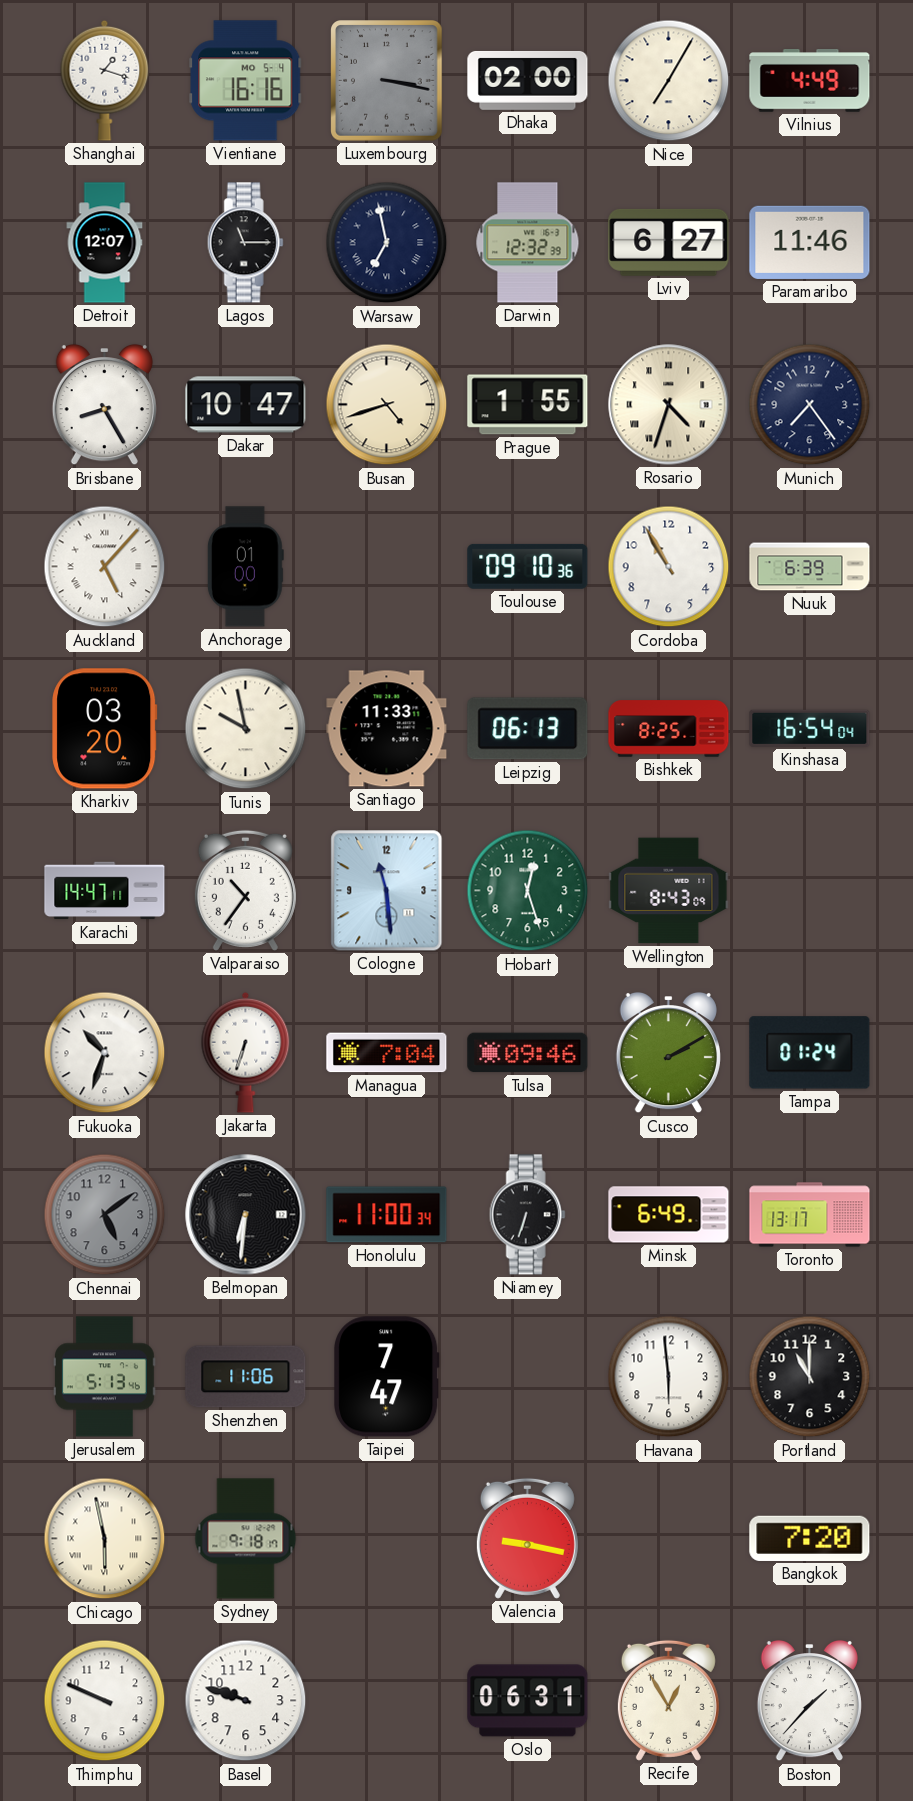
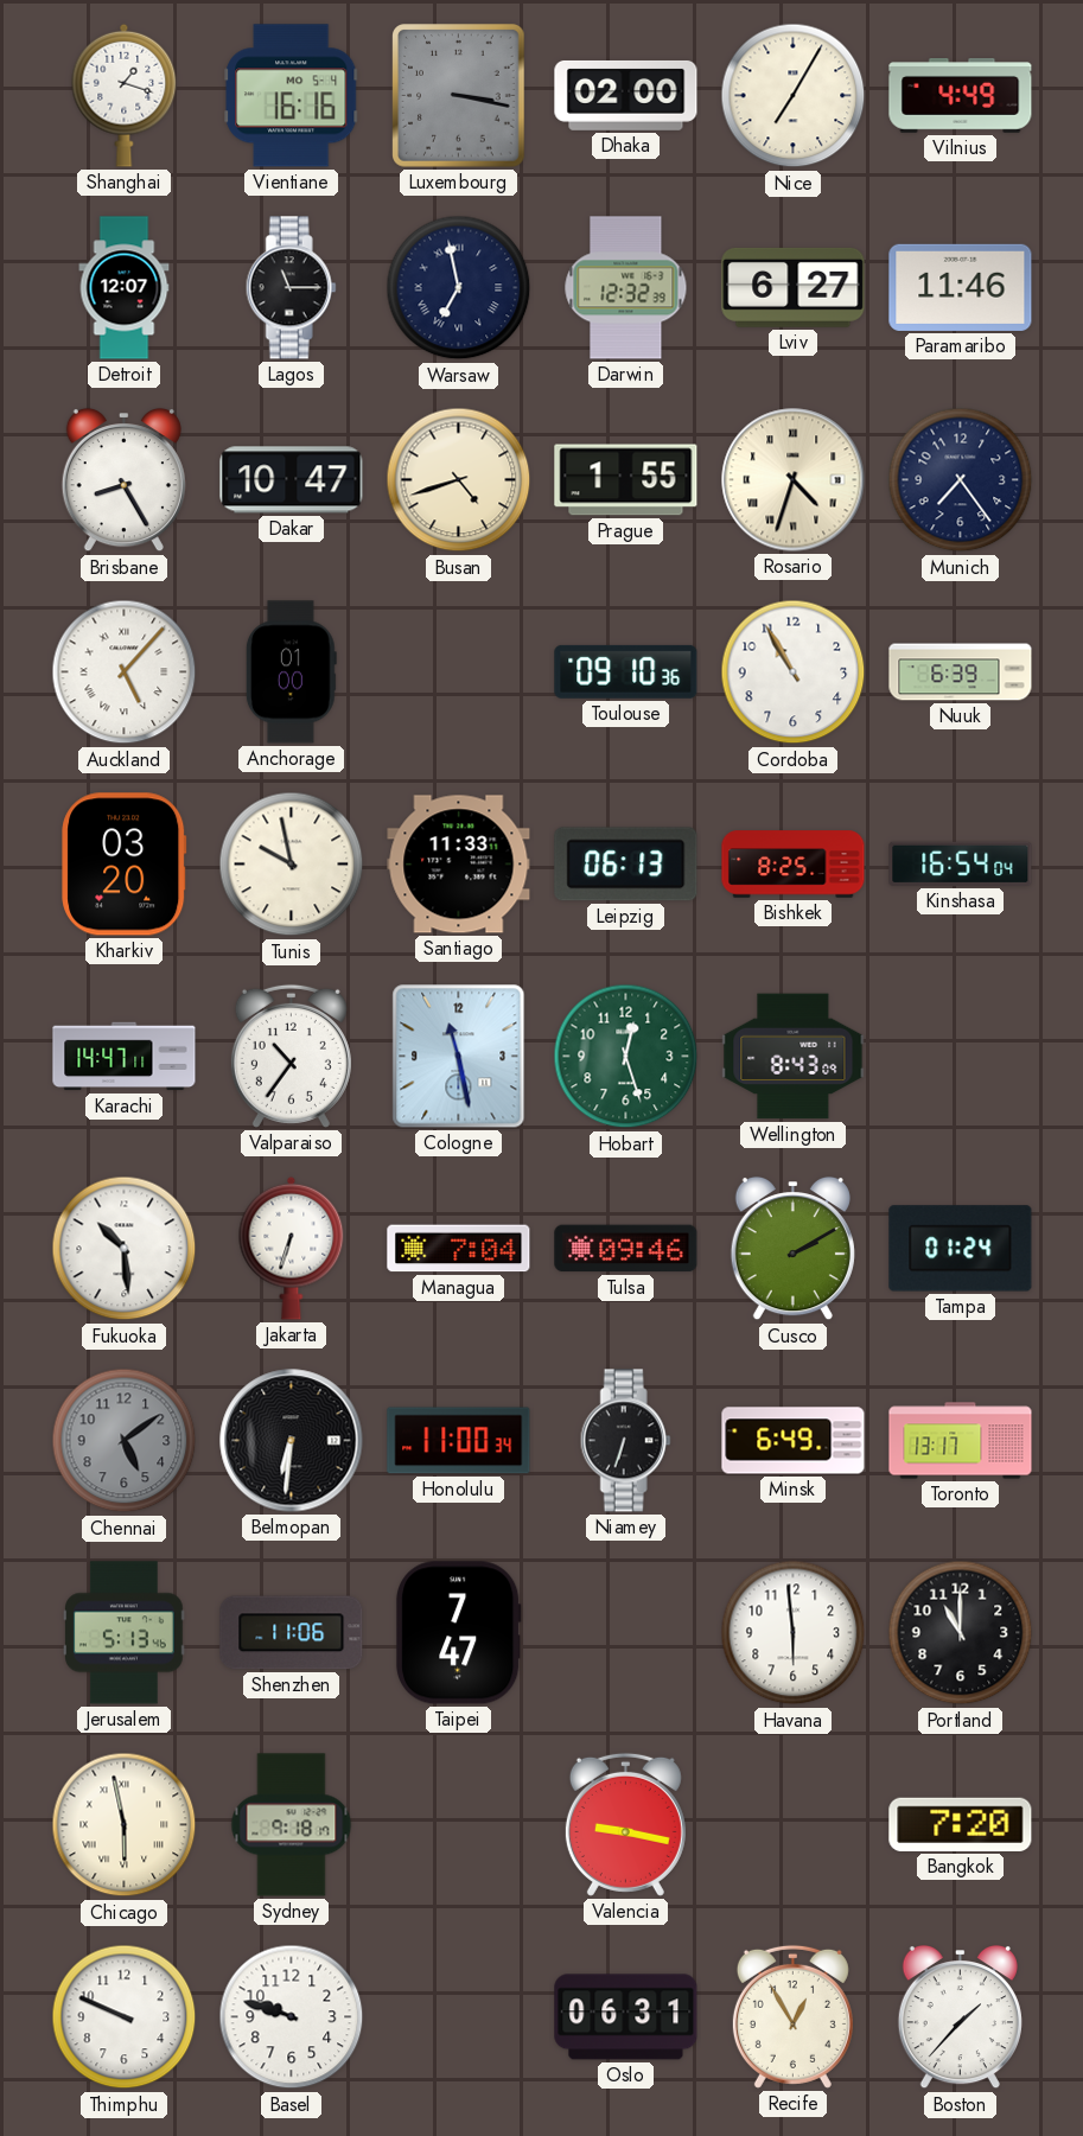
Cologne: 11:29 -> 11:28
Fukuoka: 10:33 -> 10:29
